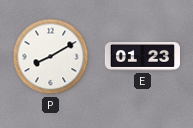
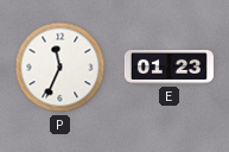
P: 8:10 -> 11:34
